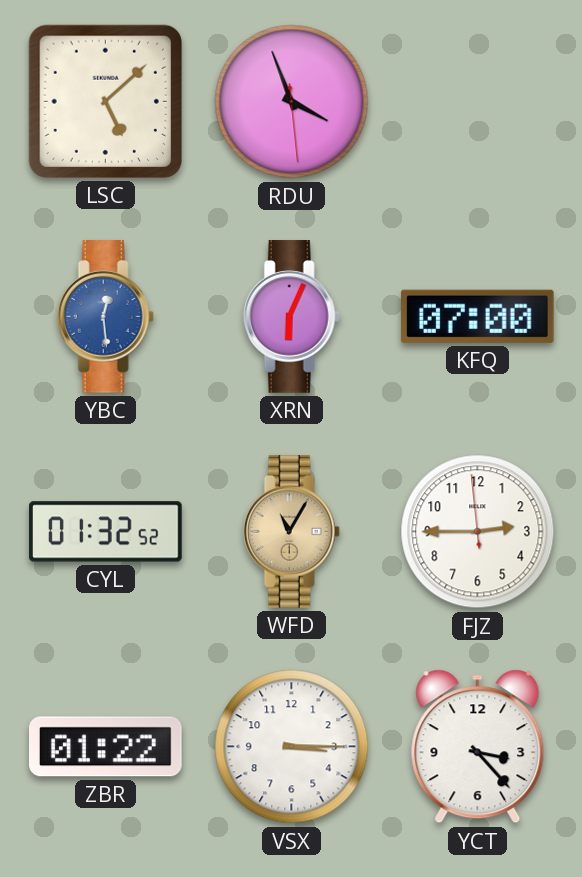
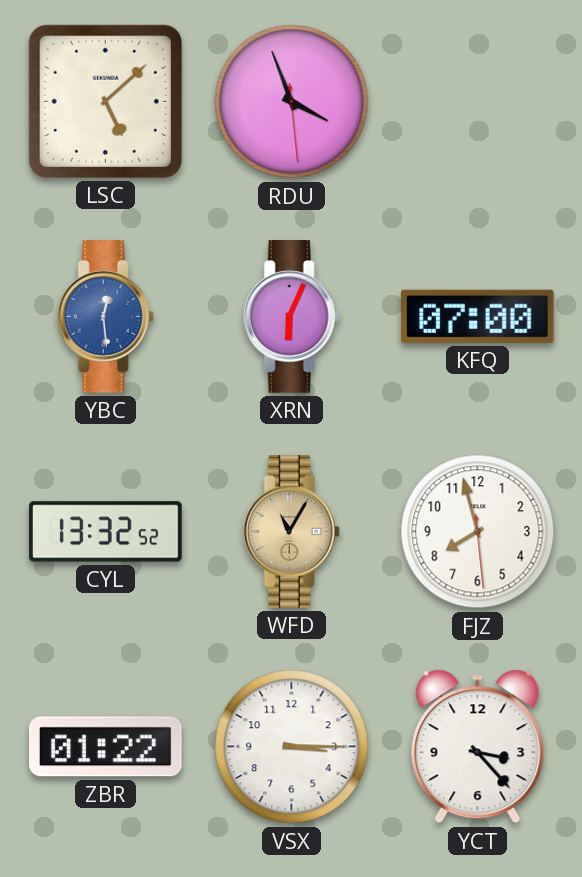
CYL: 01:32 -> 13:32
FJZ: 2:44 -> 7:57
